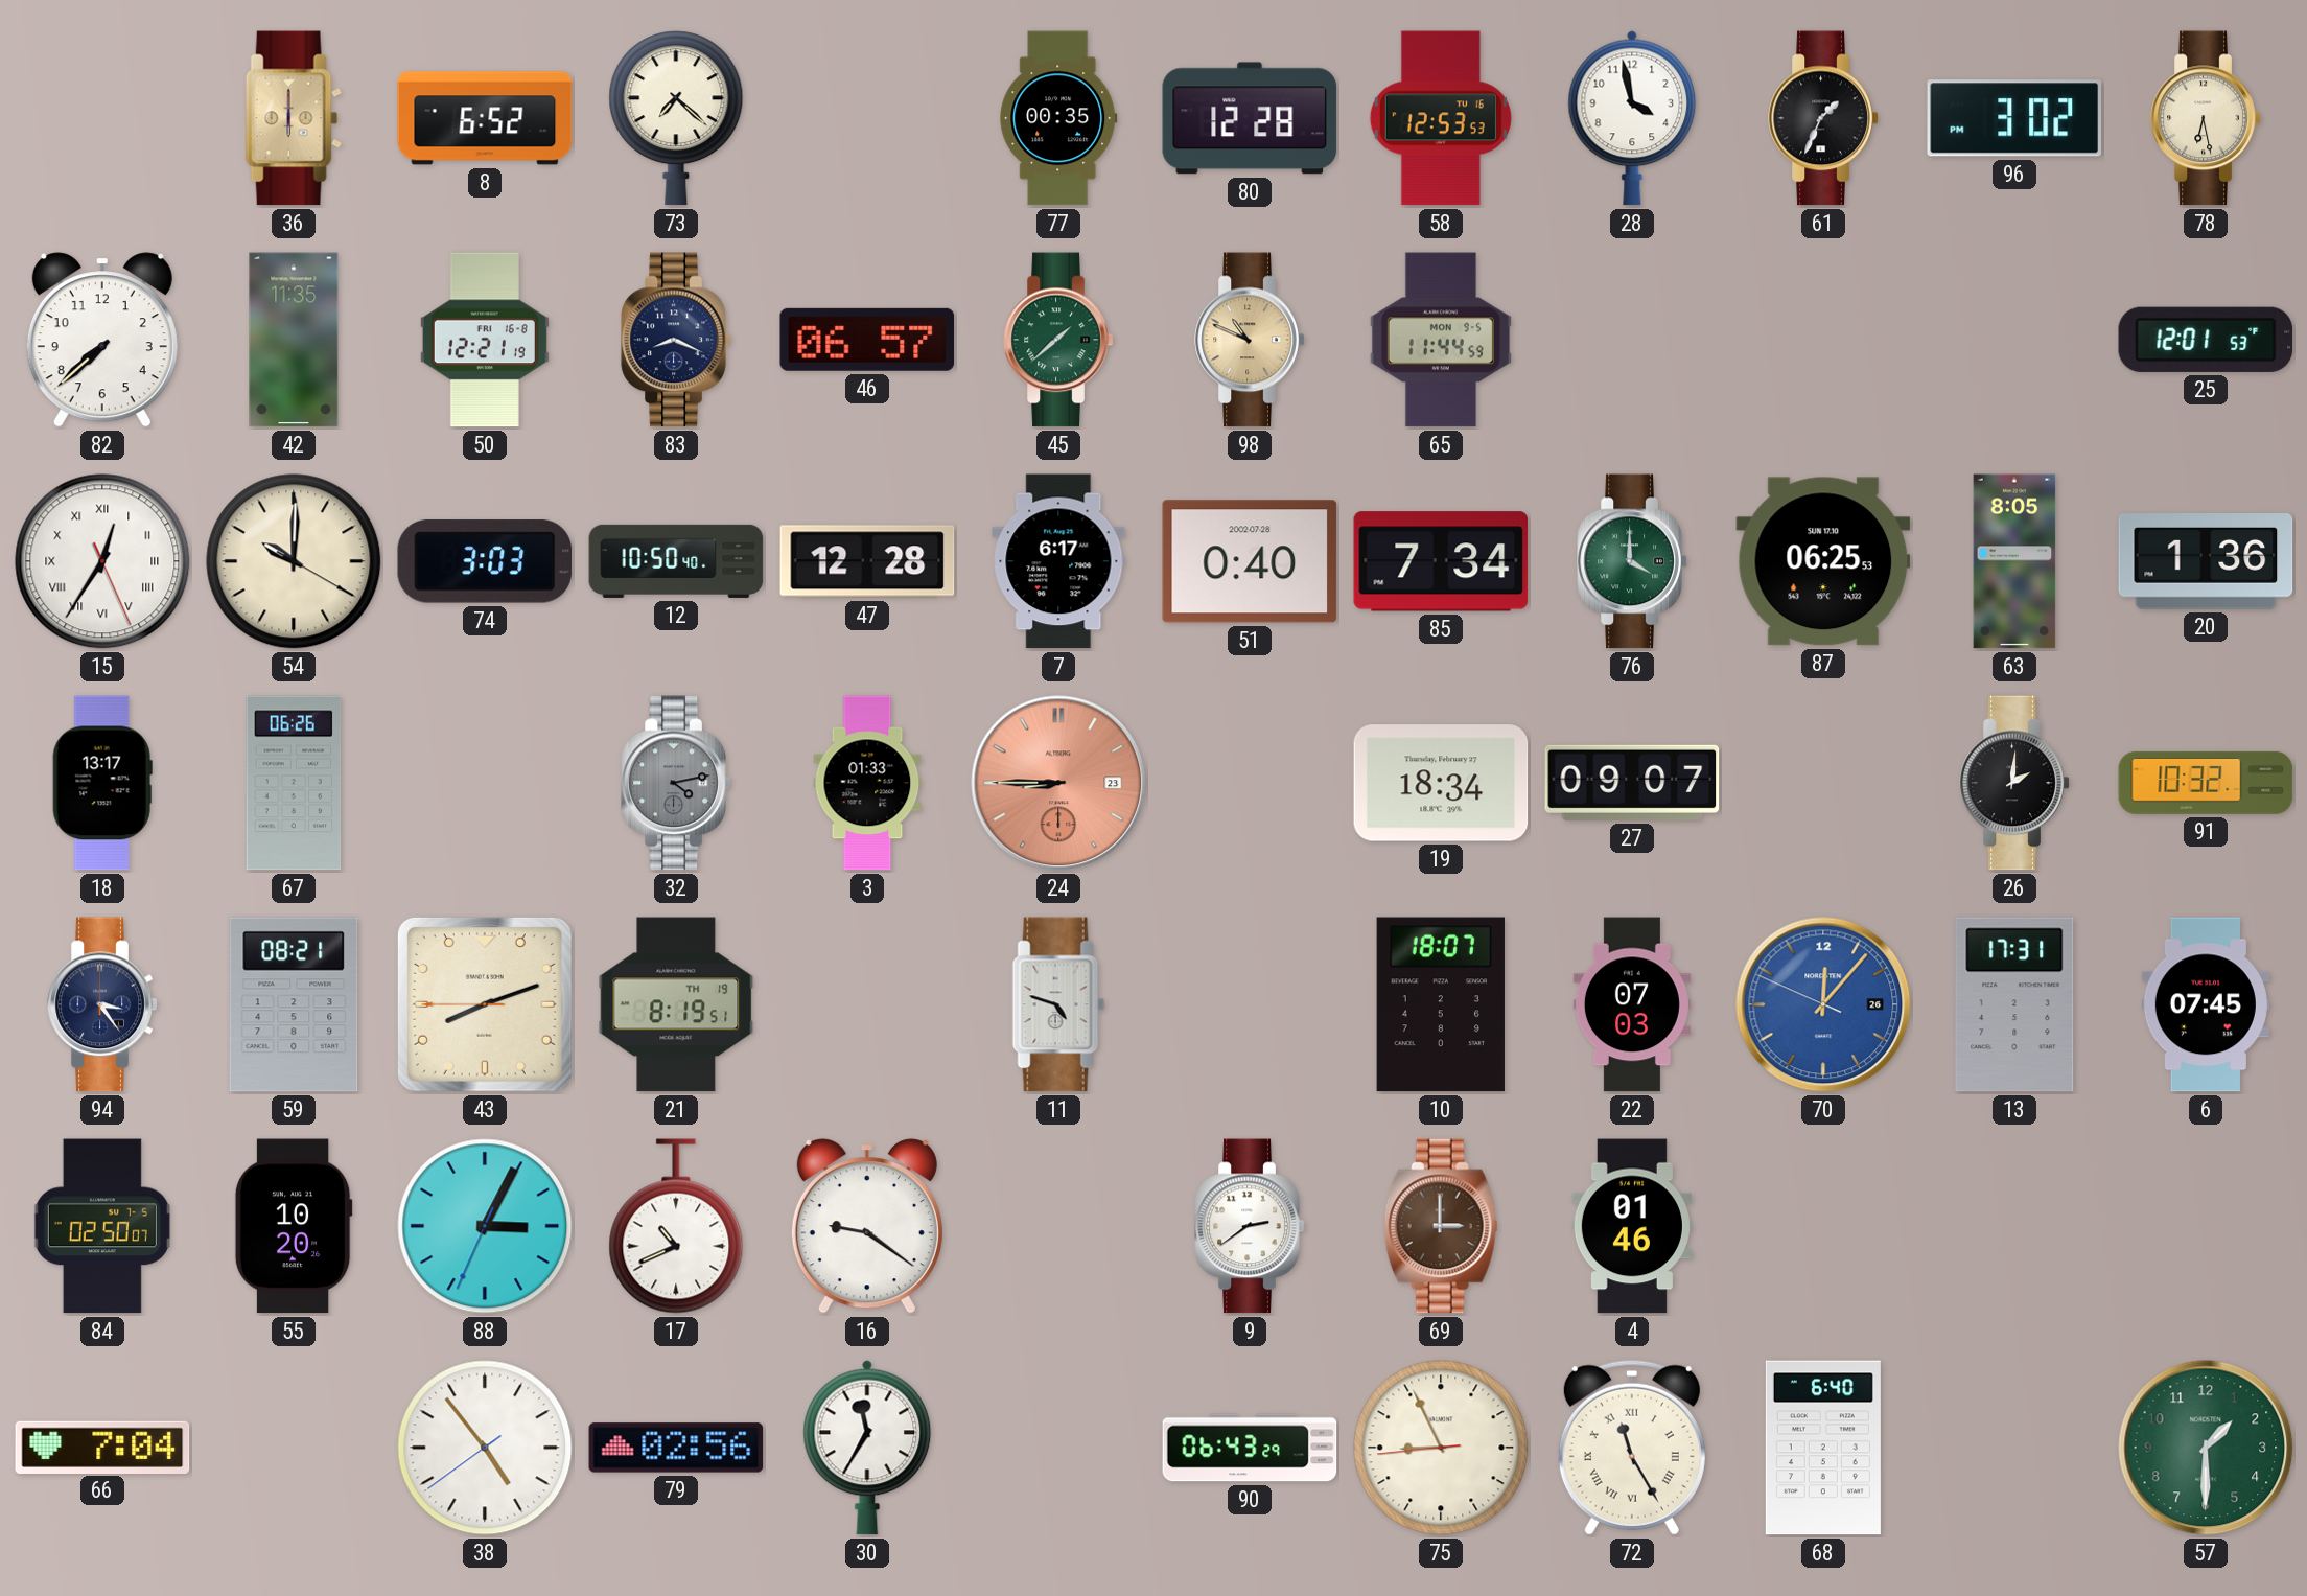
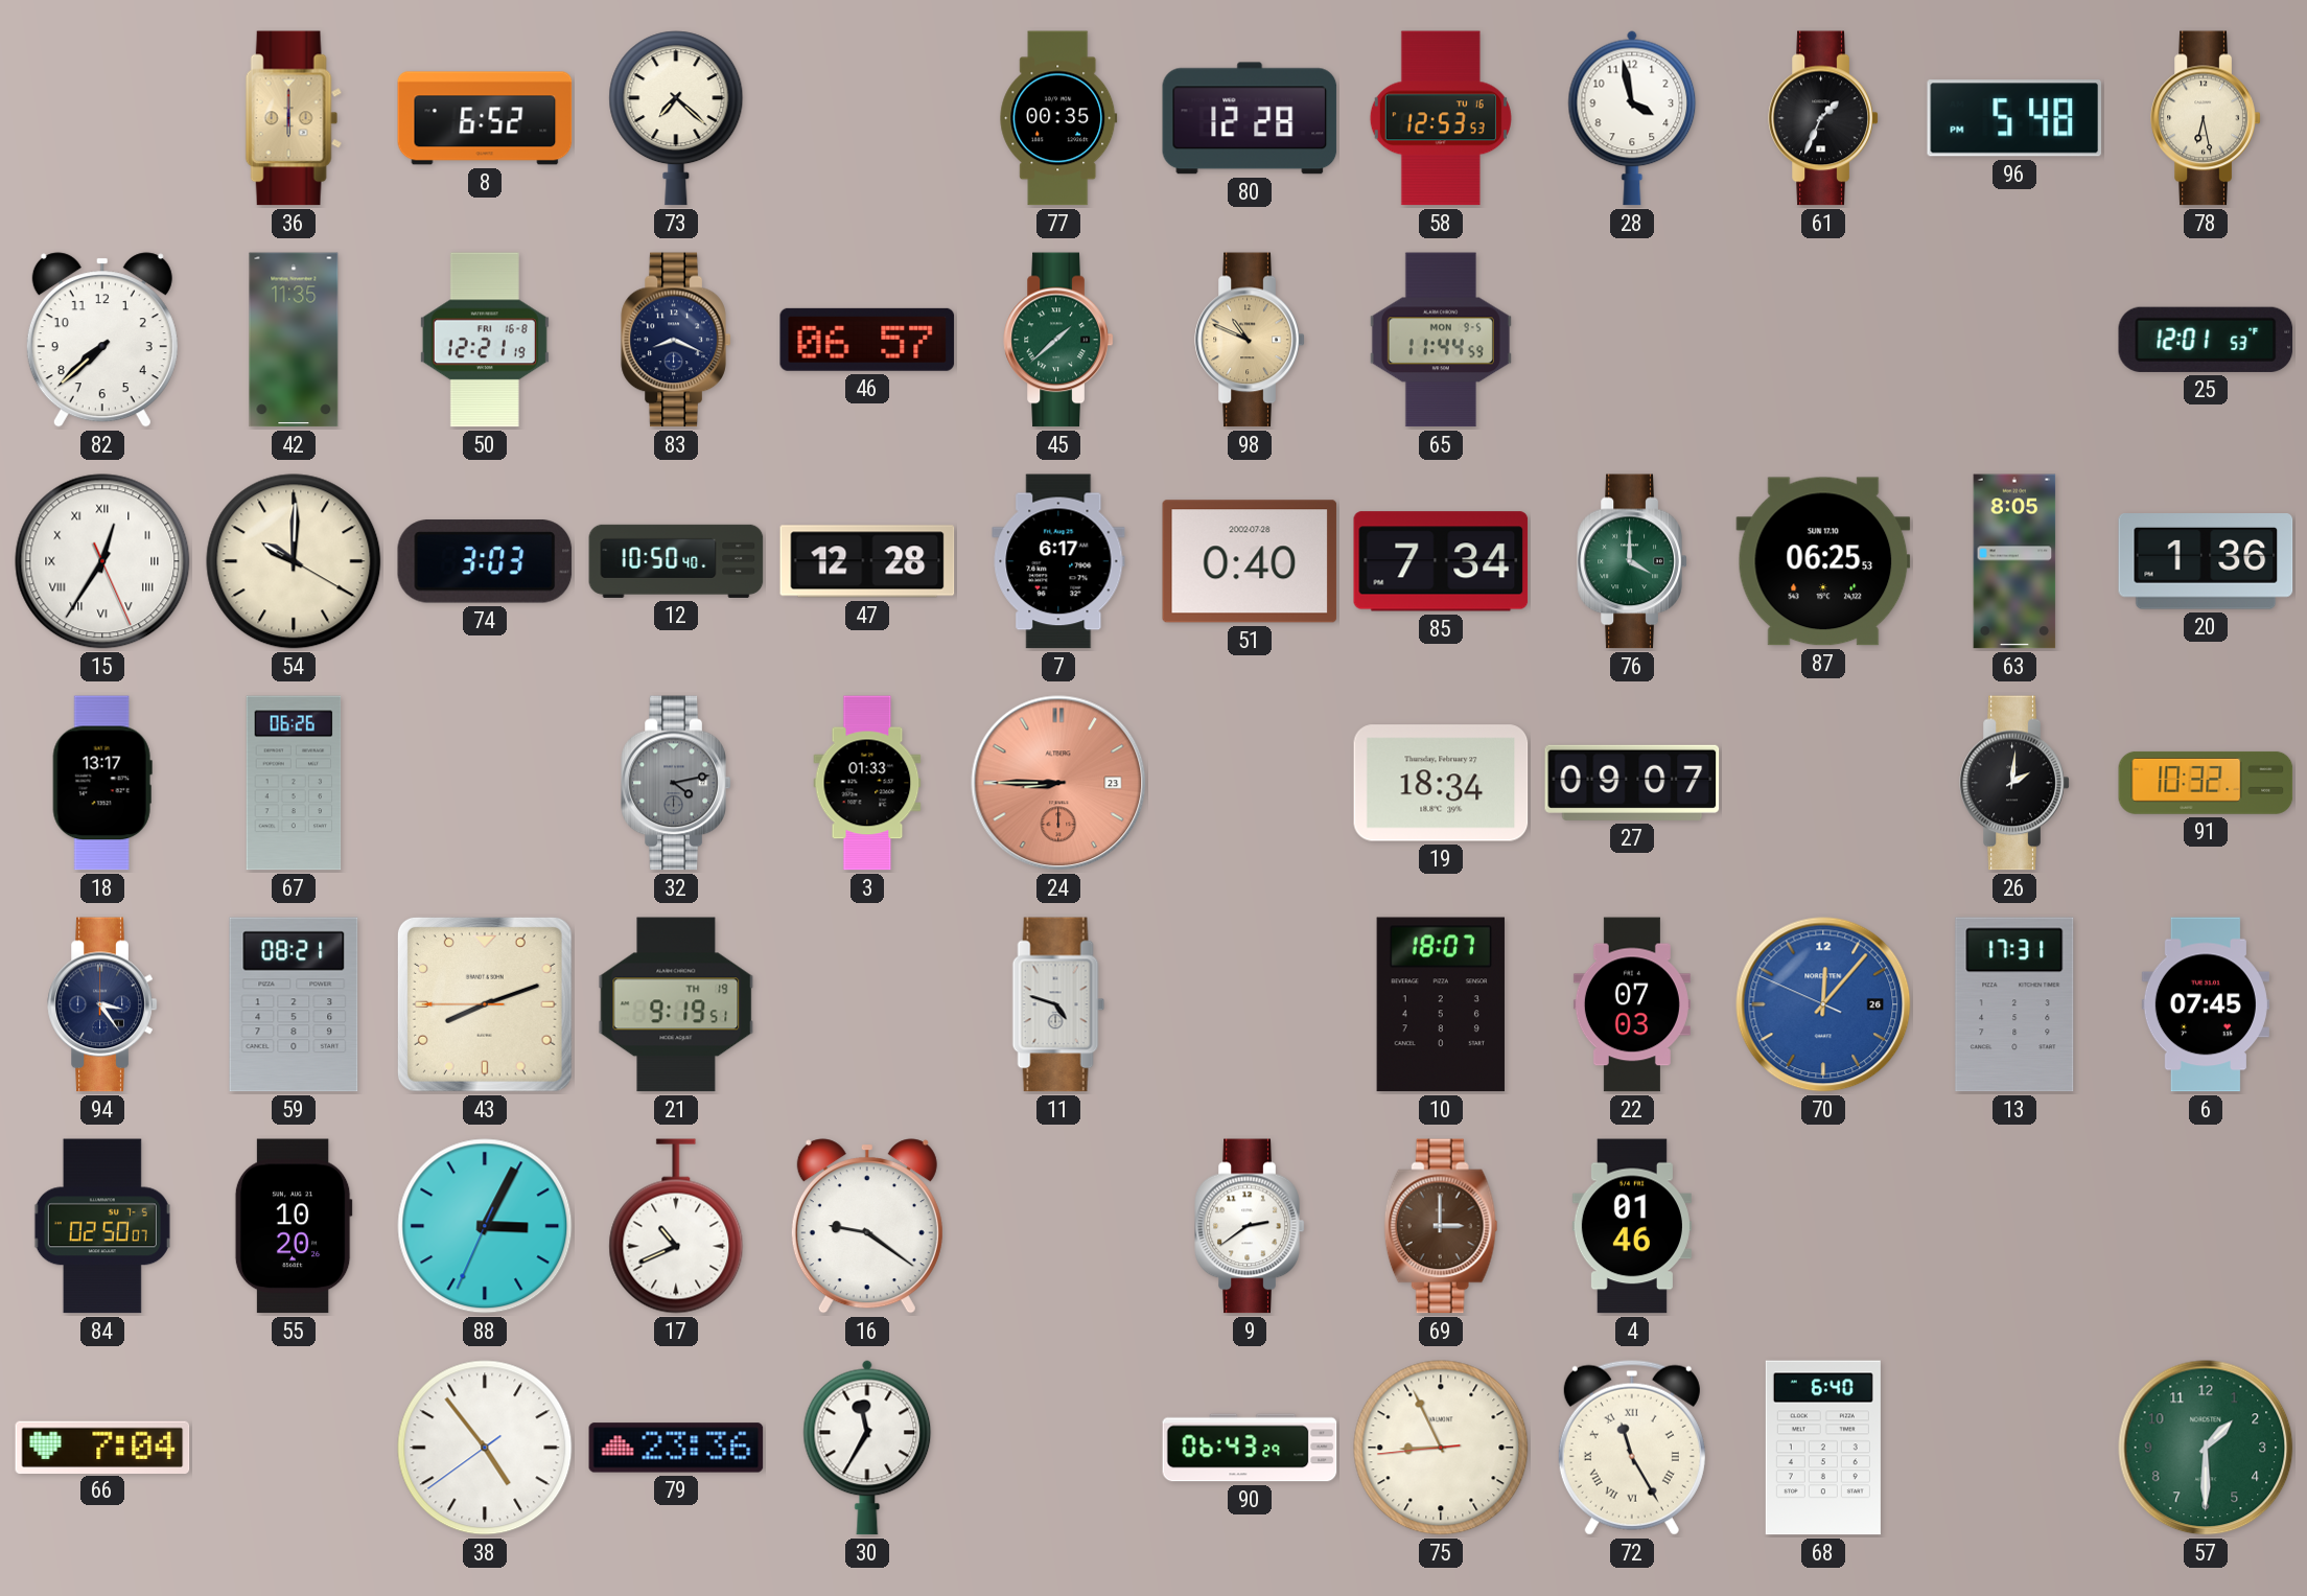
96: 3:02 -> 5:48
21: 8:19 -> 9:19
79: 02:56 -> 23:36
